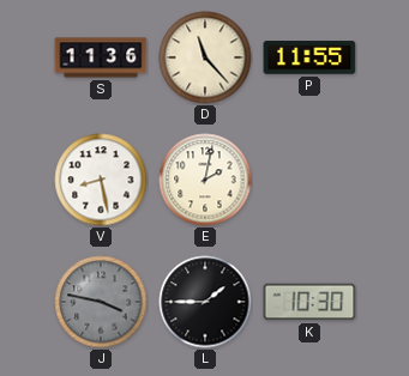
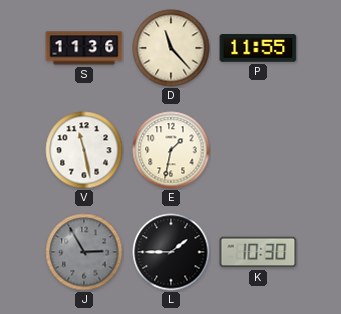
V: 8:28 -> 11:28
E: 2:02 -> 1:32
J: 3:47 -> 2:55
